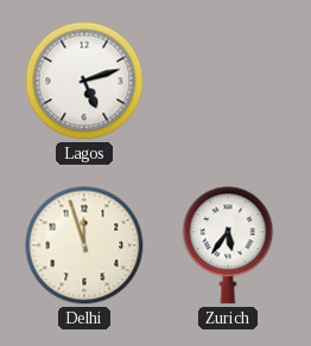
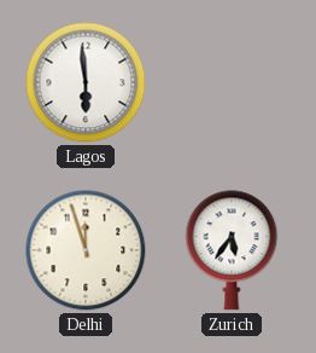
Lagos: 5:12 -> 5:59
